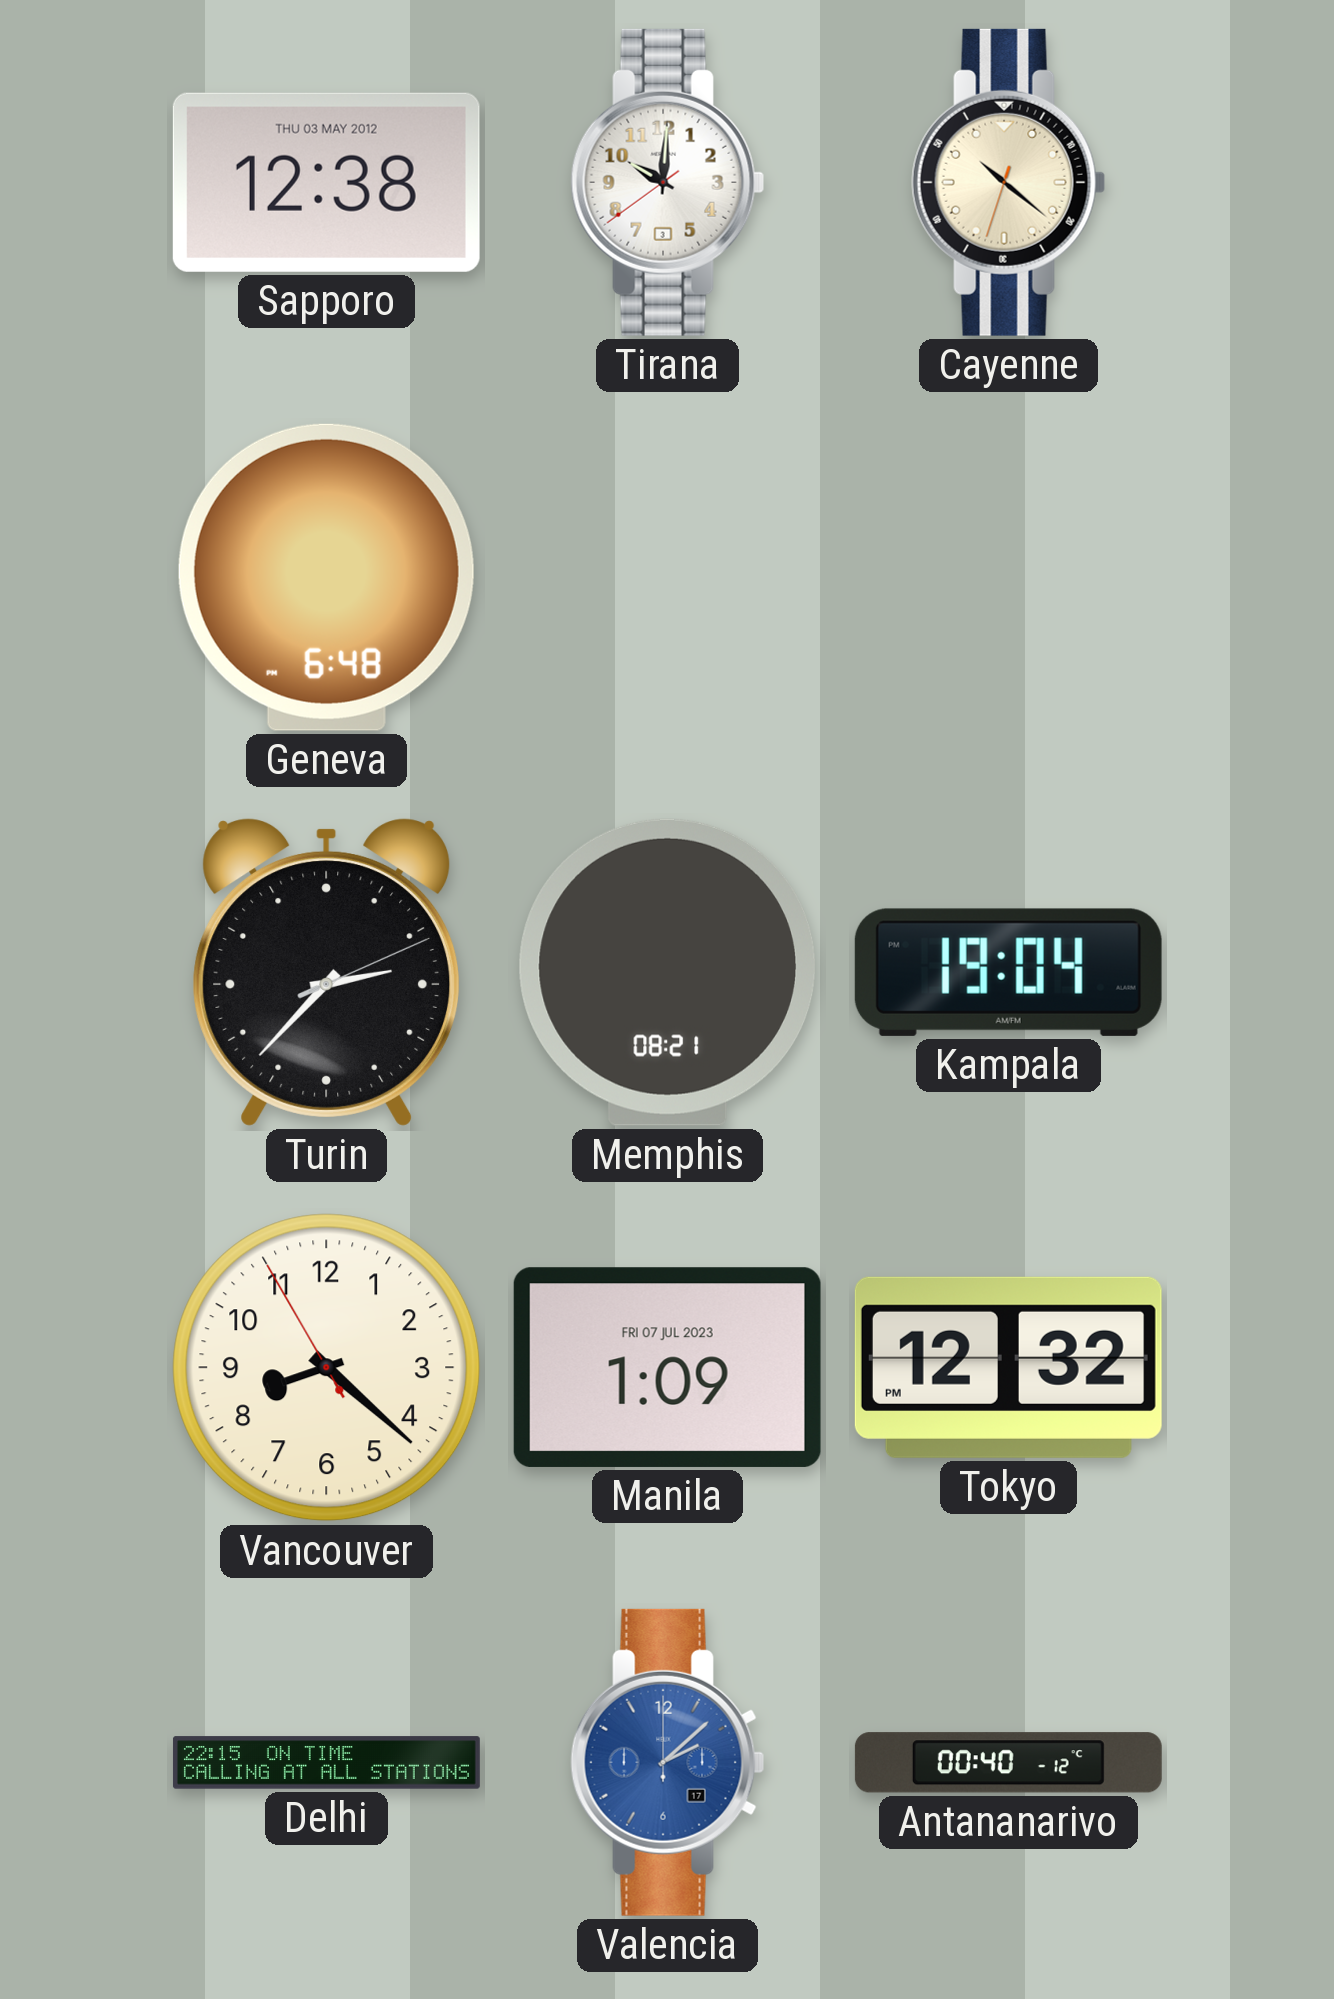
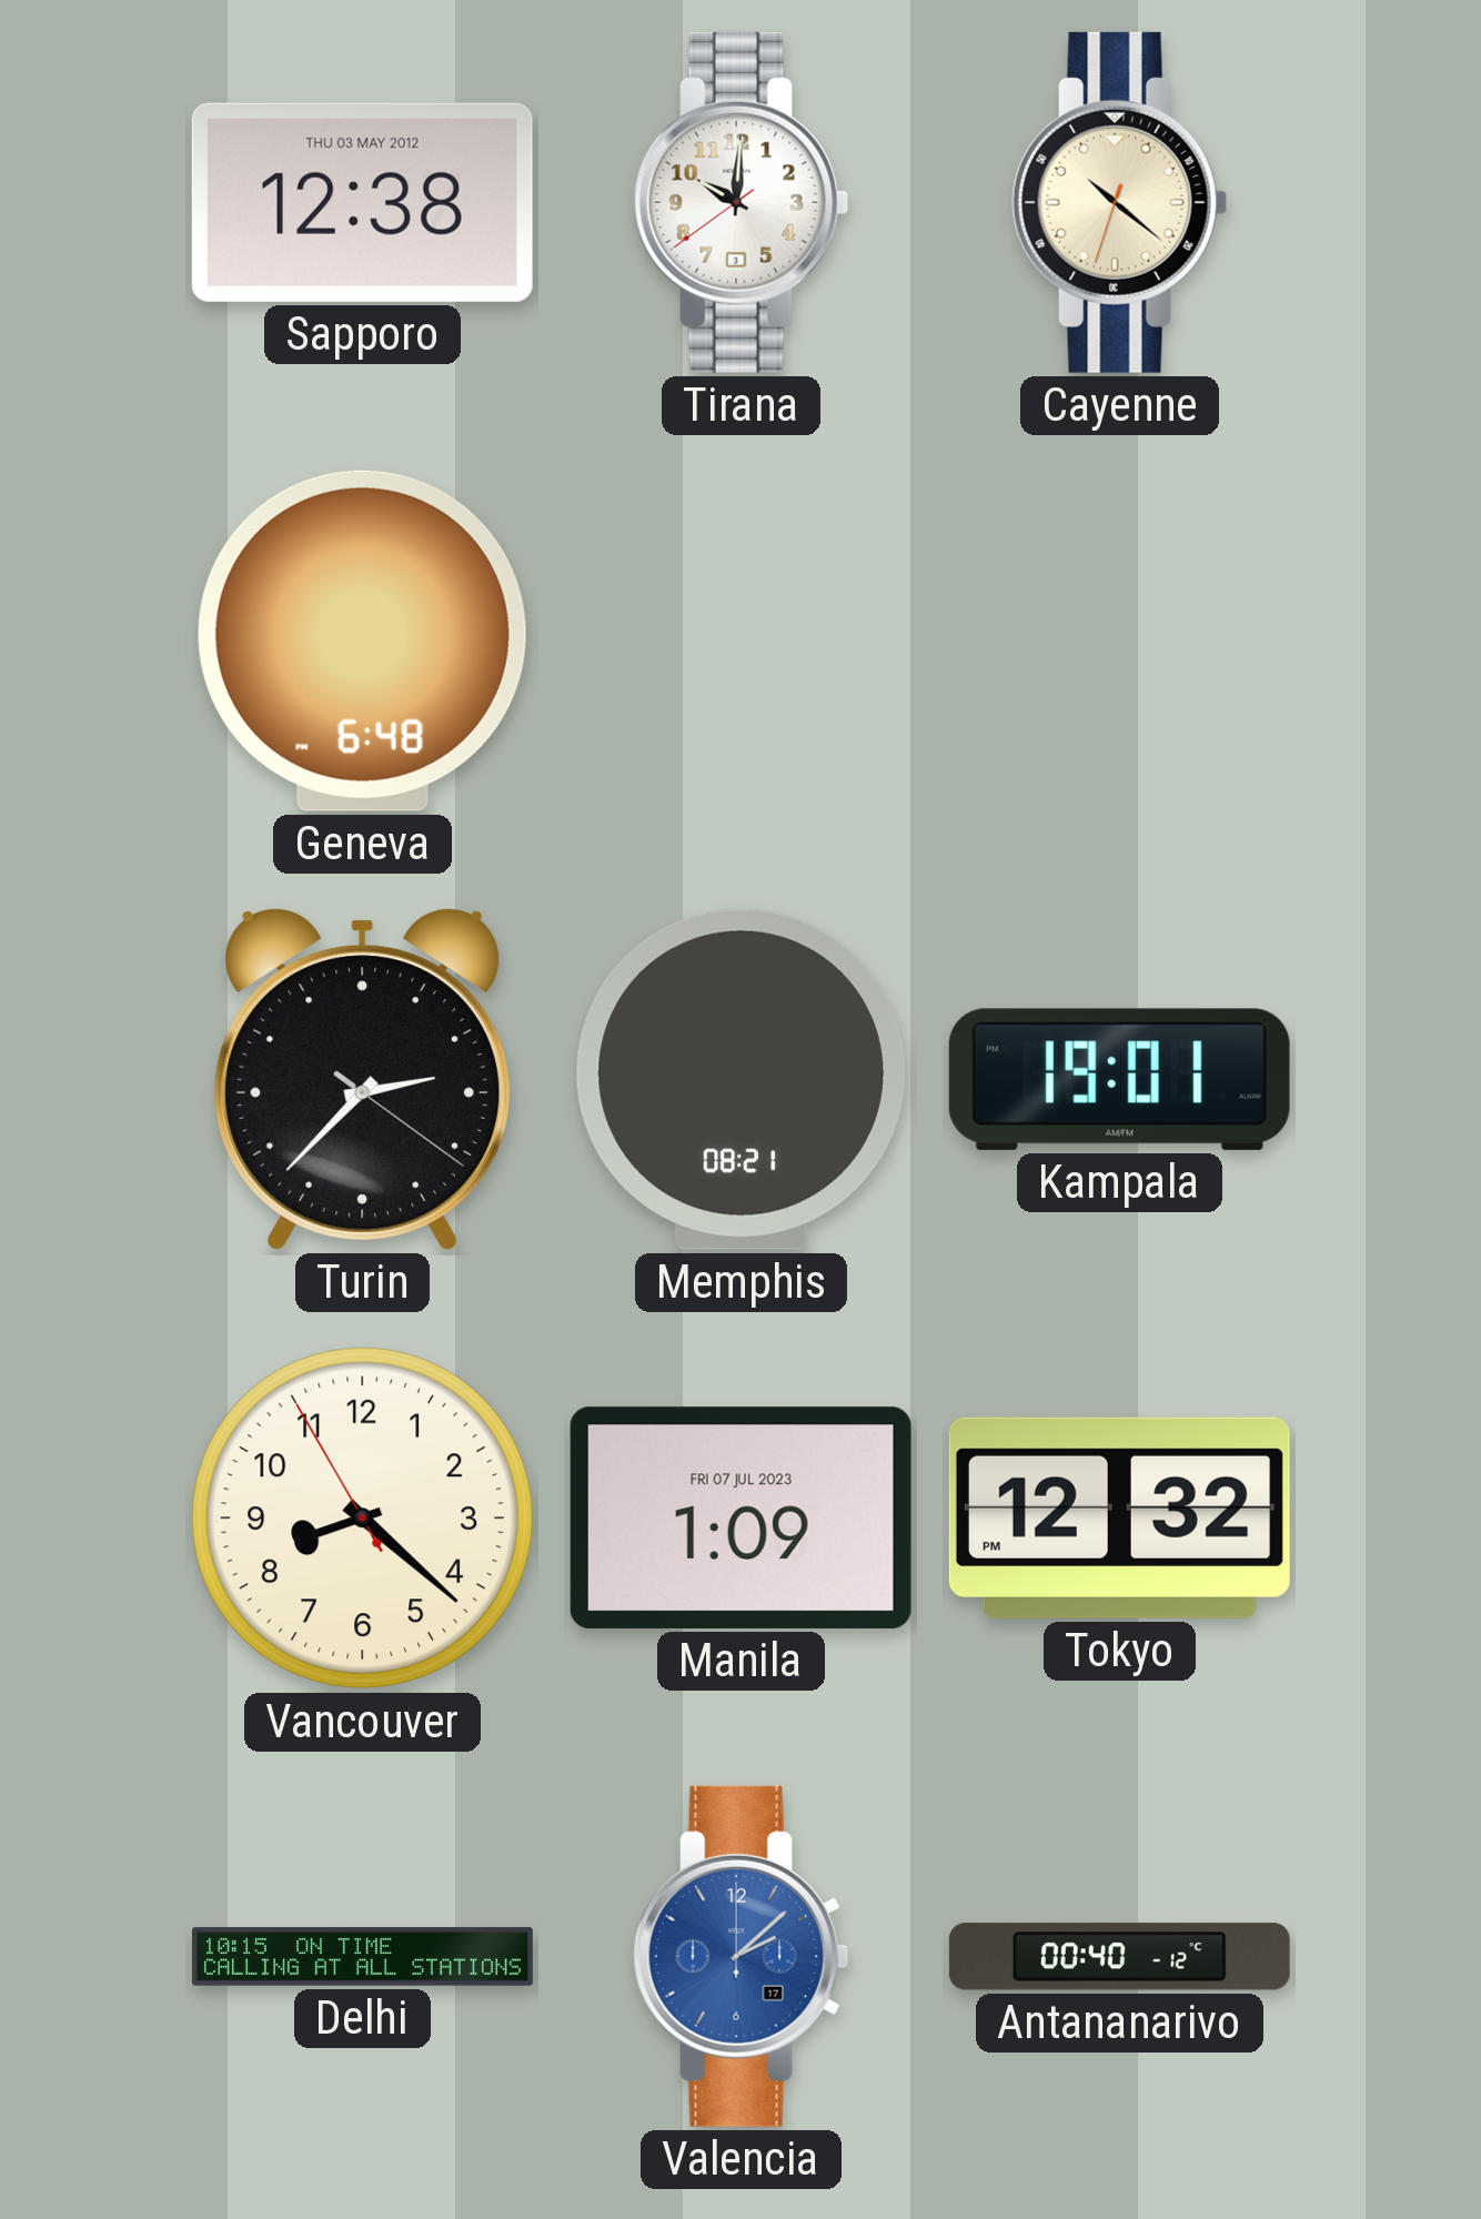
Turin: 2:37:11 -> 2:37:21
Kampala: 19:04 -> 19:01
Delhi: 22:15 -> 10:15
